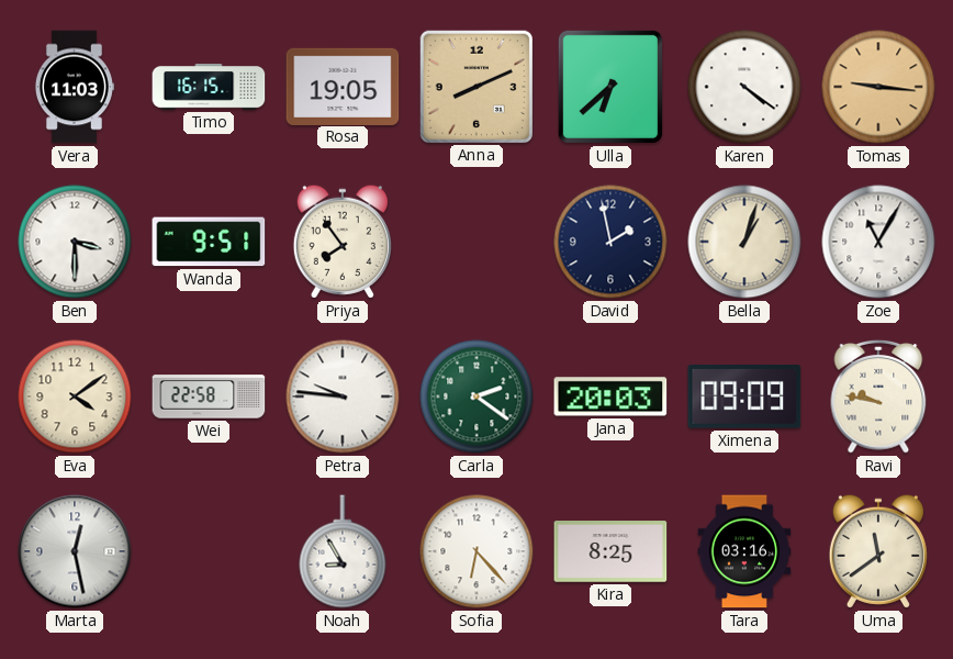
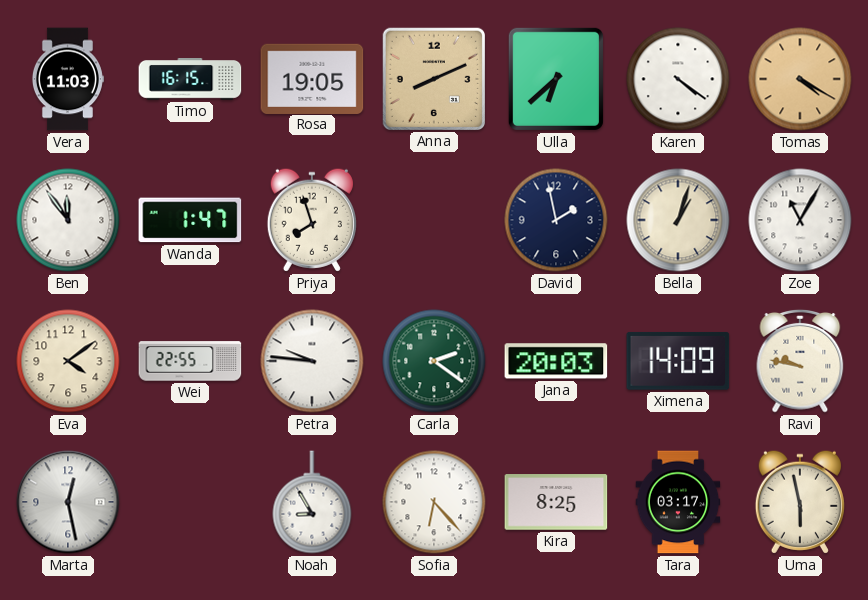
Tomas: 9:16 -> 4:20
Ben: 3:30 -> 11:54
Wanda: 9:51 -> 1:47
Priya: 7:54 -> 7:57
Wei: 22:58 -> 22:55
Ximena: 09:09 -> 14:09
Tara: 03:16 -> 03:17
Uma: 11:39 -> 5:58
